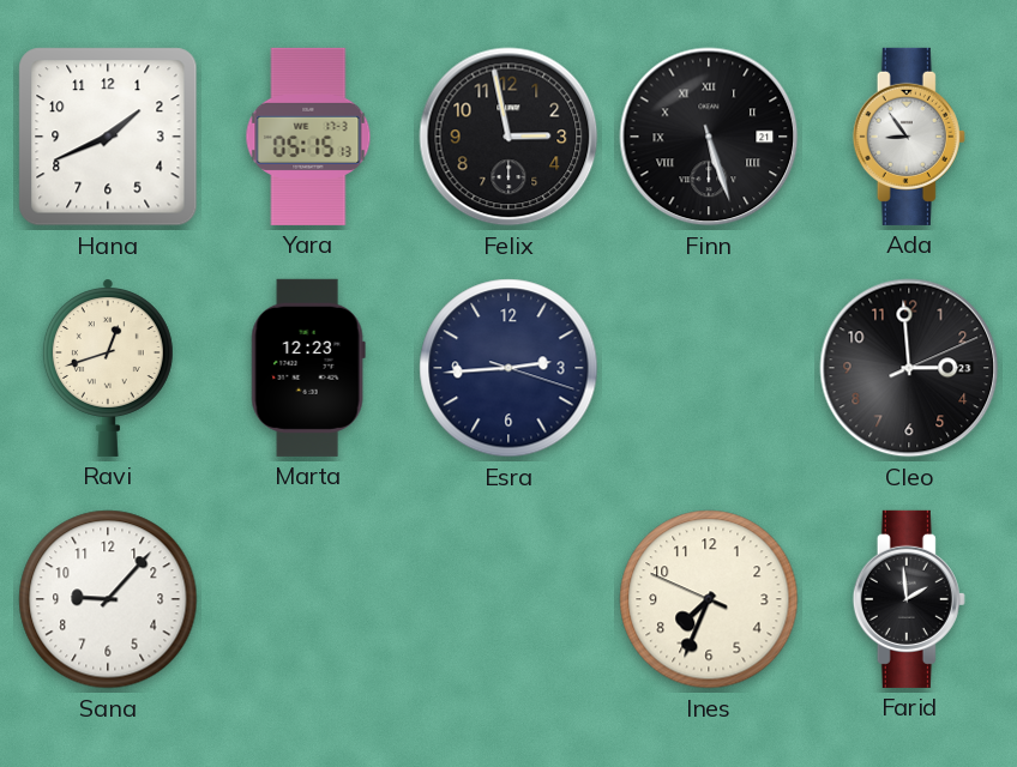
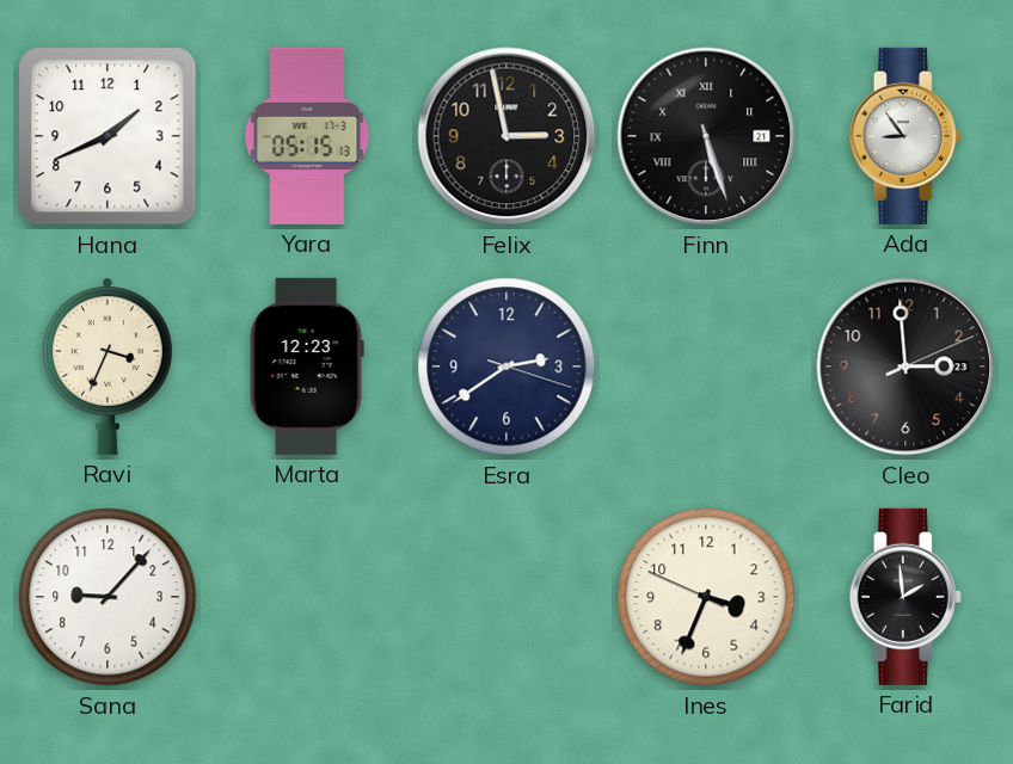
Ravi: 12:42 -> 3:34
Esra: 2:44 -> 2:39
Ines: 7:33 -> 3:33
